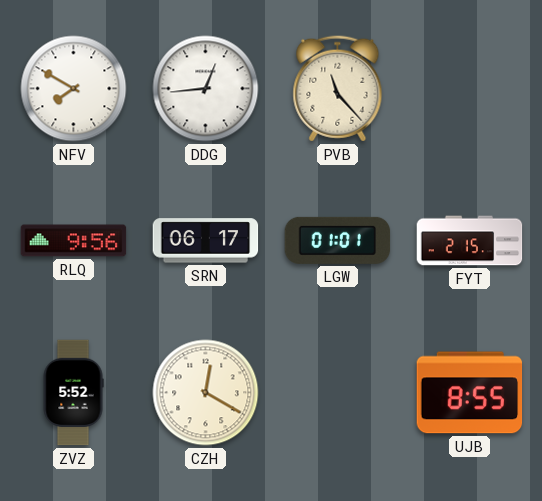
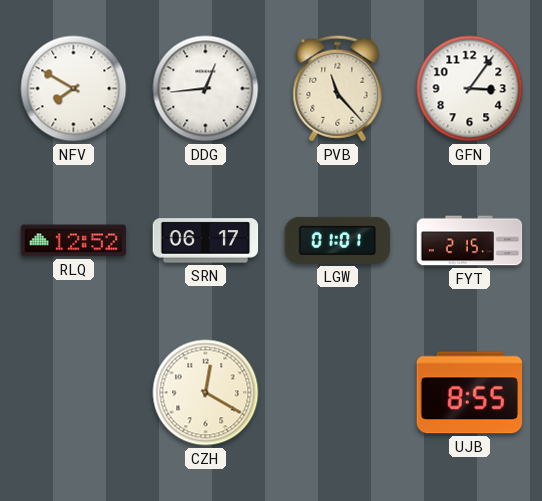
GFN: none -> 3:06
RLQ: 9:56 -> 12:52
ZVZ: 5:52 -> none
